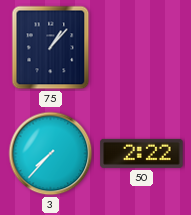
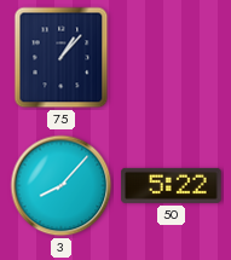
3: 7:37 -> 8:07
50: 2:22 -> 5:22
